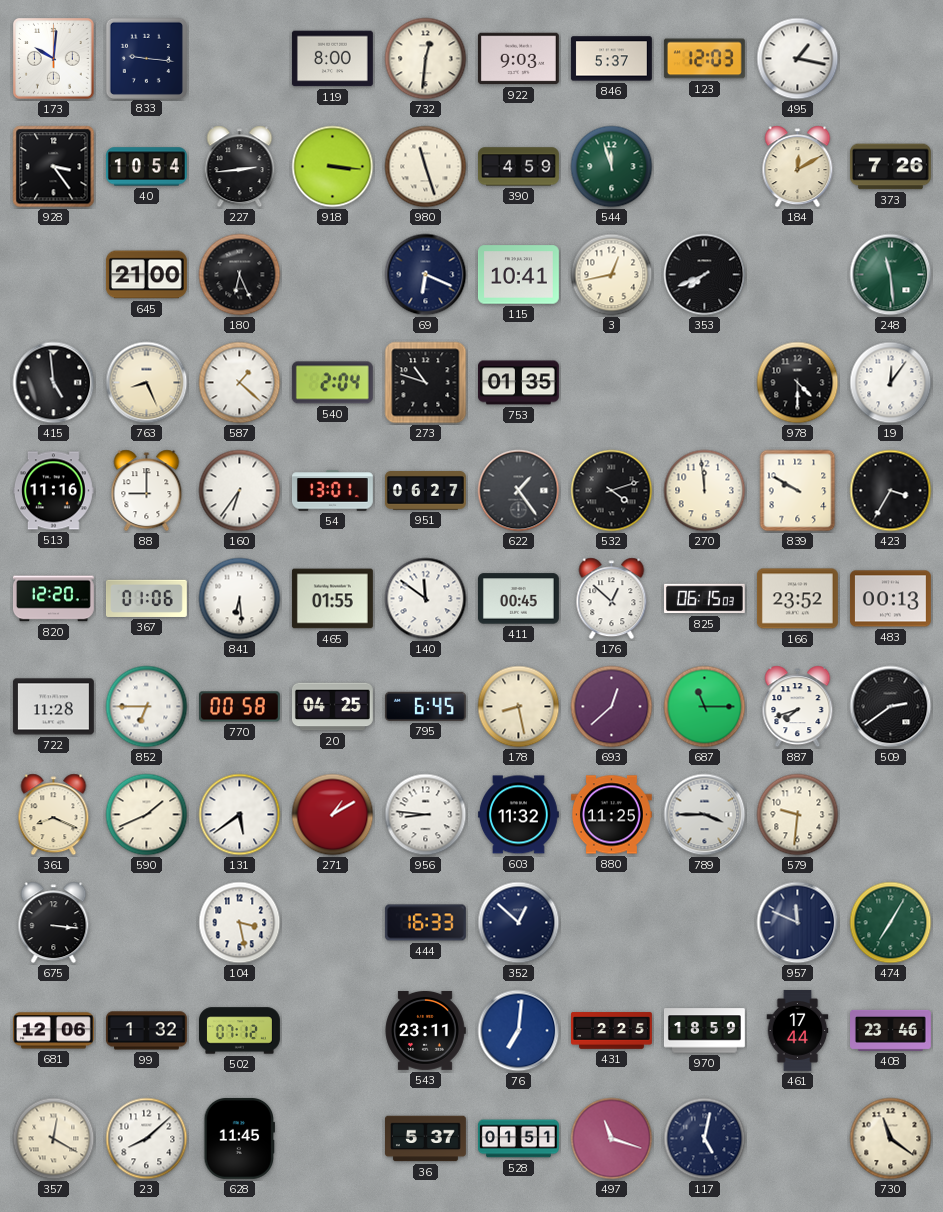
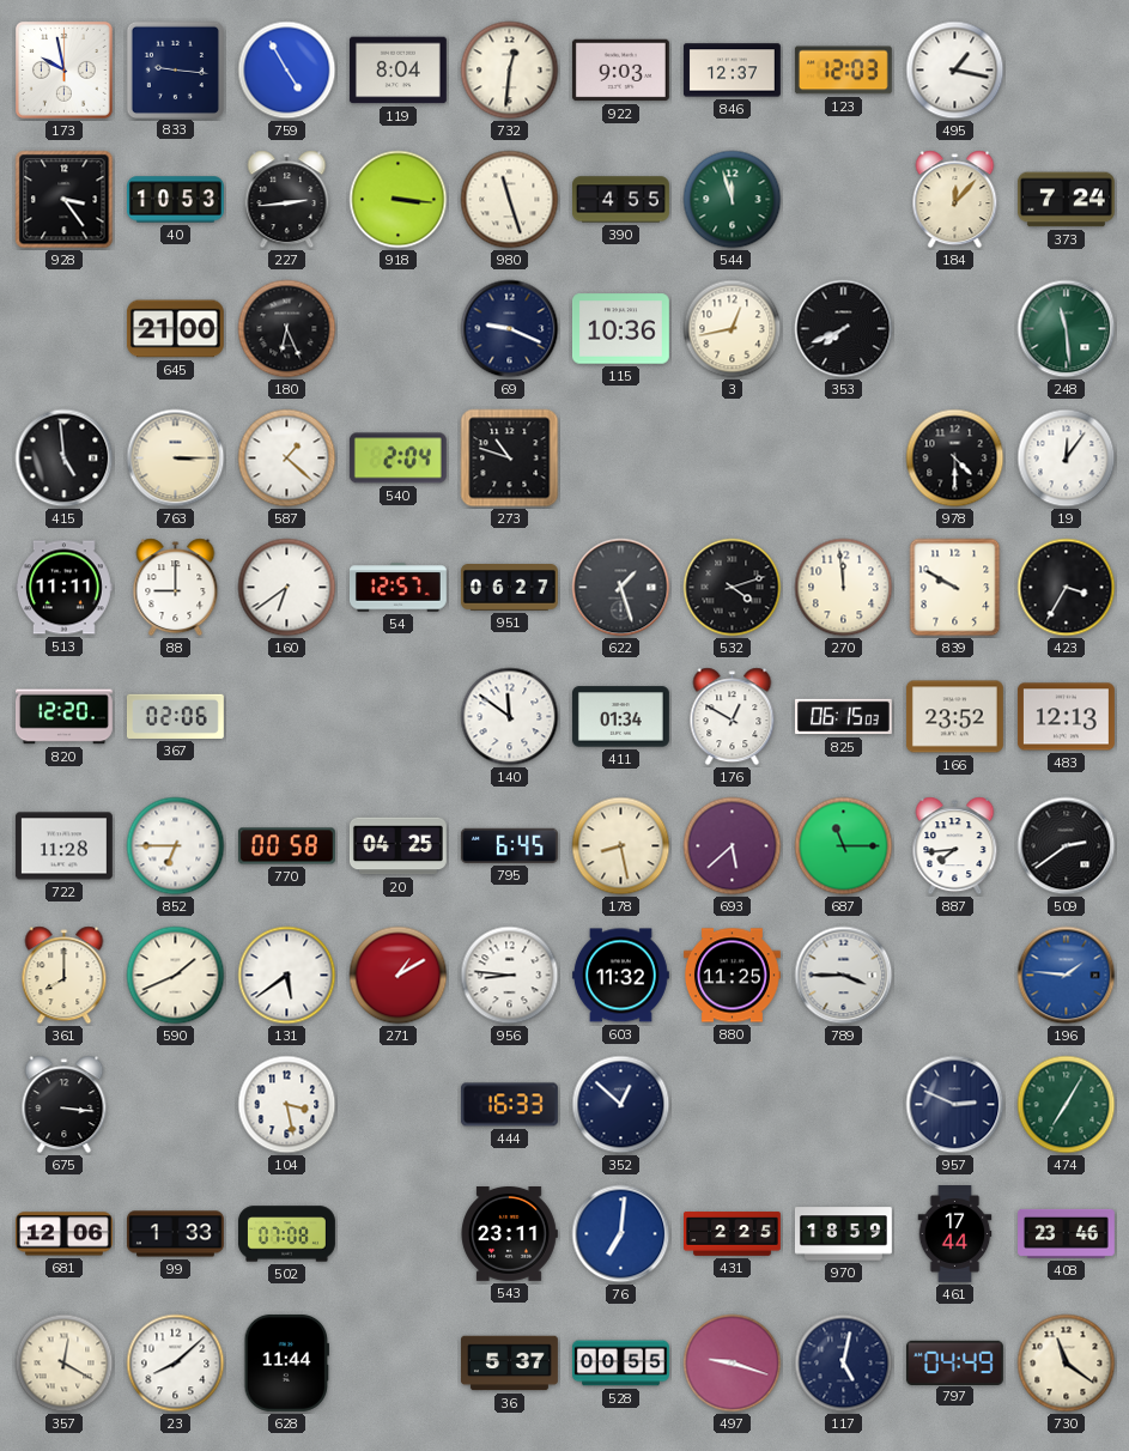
173: 10:01 -> 9:58
759: none -> 4:55
119: 8:00 -> 8:04
846: 5:37 -> 12:37
40: 10:54 -> 10:53
390: 4:59 -> 4:55
184: 12:10 -> 12:07
373: 7:26 -> 7:24
69: 6:19 -> 9:19
115: 10:41 -> 10:36
763: 8:26 -> 3:15
753: 01:35 -> none
513: 11:16 -> 11:11
160: 6:36 -> 6:39
54: 13:01 -> 12:57
622: 1:24 -> 1:27
367: 01:06 -> 02:06
841: 6:29 -> none
465: 01:55 -> none
411: 00:45 -> 01:34
176: 12:52 -> 12:50
483: 00:13 -> 12:13
693: 12:38 -> 5:38
887: 7:42 -> 7:44
361: 8:19 -> 8:00
579: 9:31 -> none
196: none -> 1:46
957: 11:49 -> 2:49
99: 1:32 -> 1:33
502: 07:12 -> 07:08
628: 11:45 -> 11:44
528: 01:51 -> 00:55
497: 11:18 -> 9:18
797: none -> 04:49
